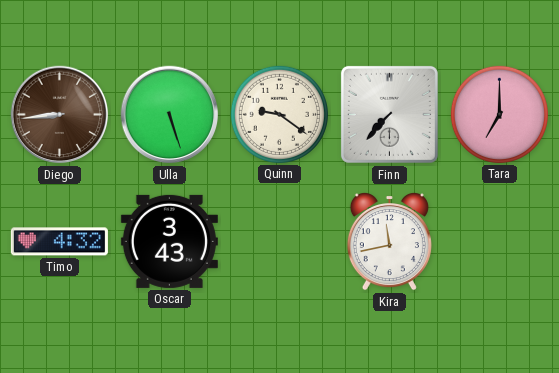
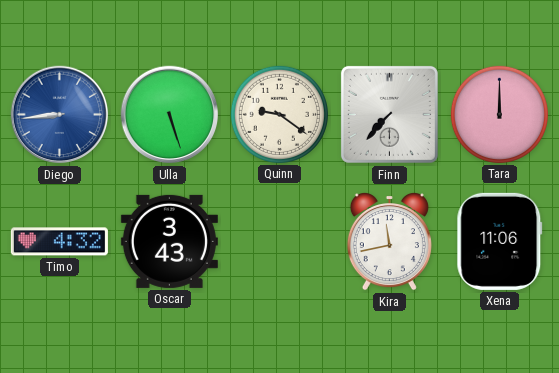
Diego dial: brown -> blue
Tara: 7:00 -> 12:00
Xena: none -> 11:06
